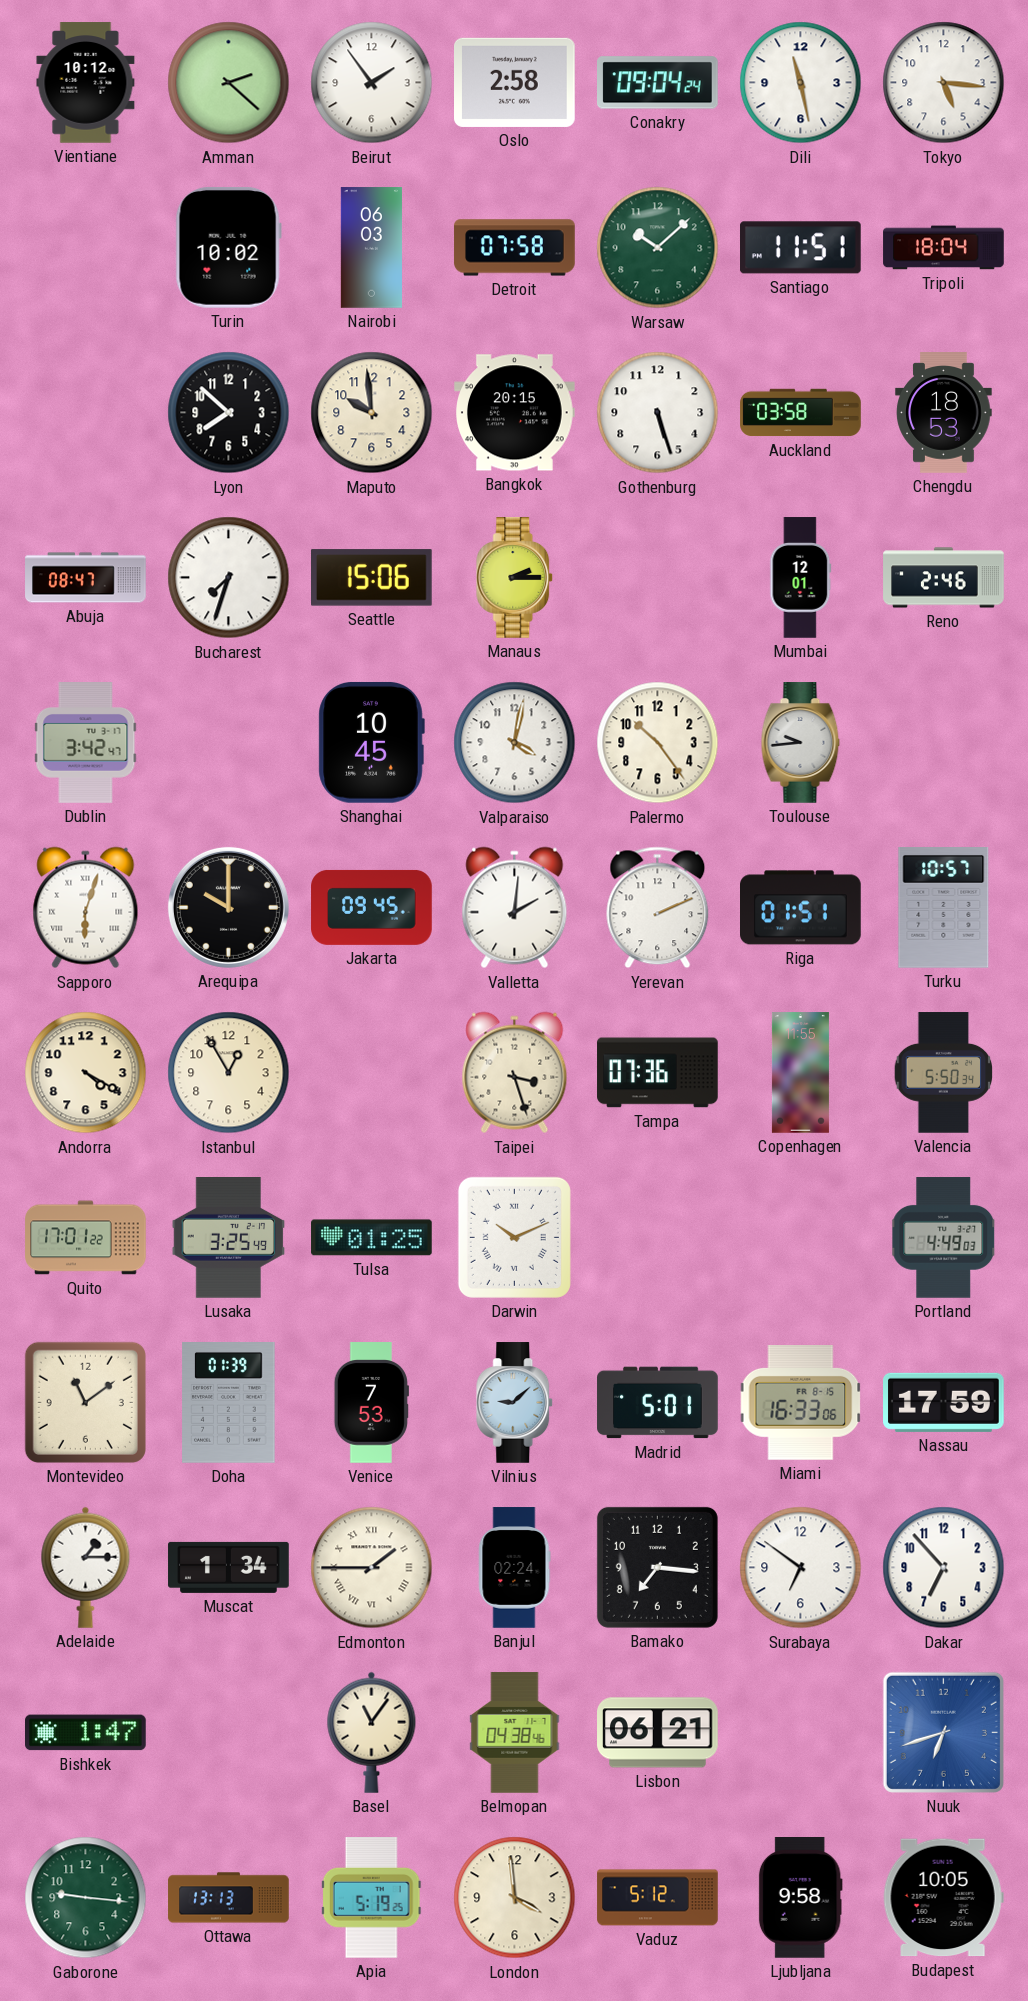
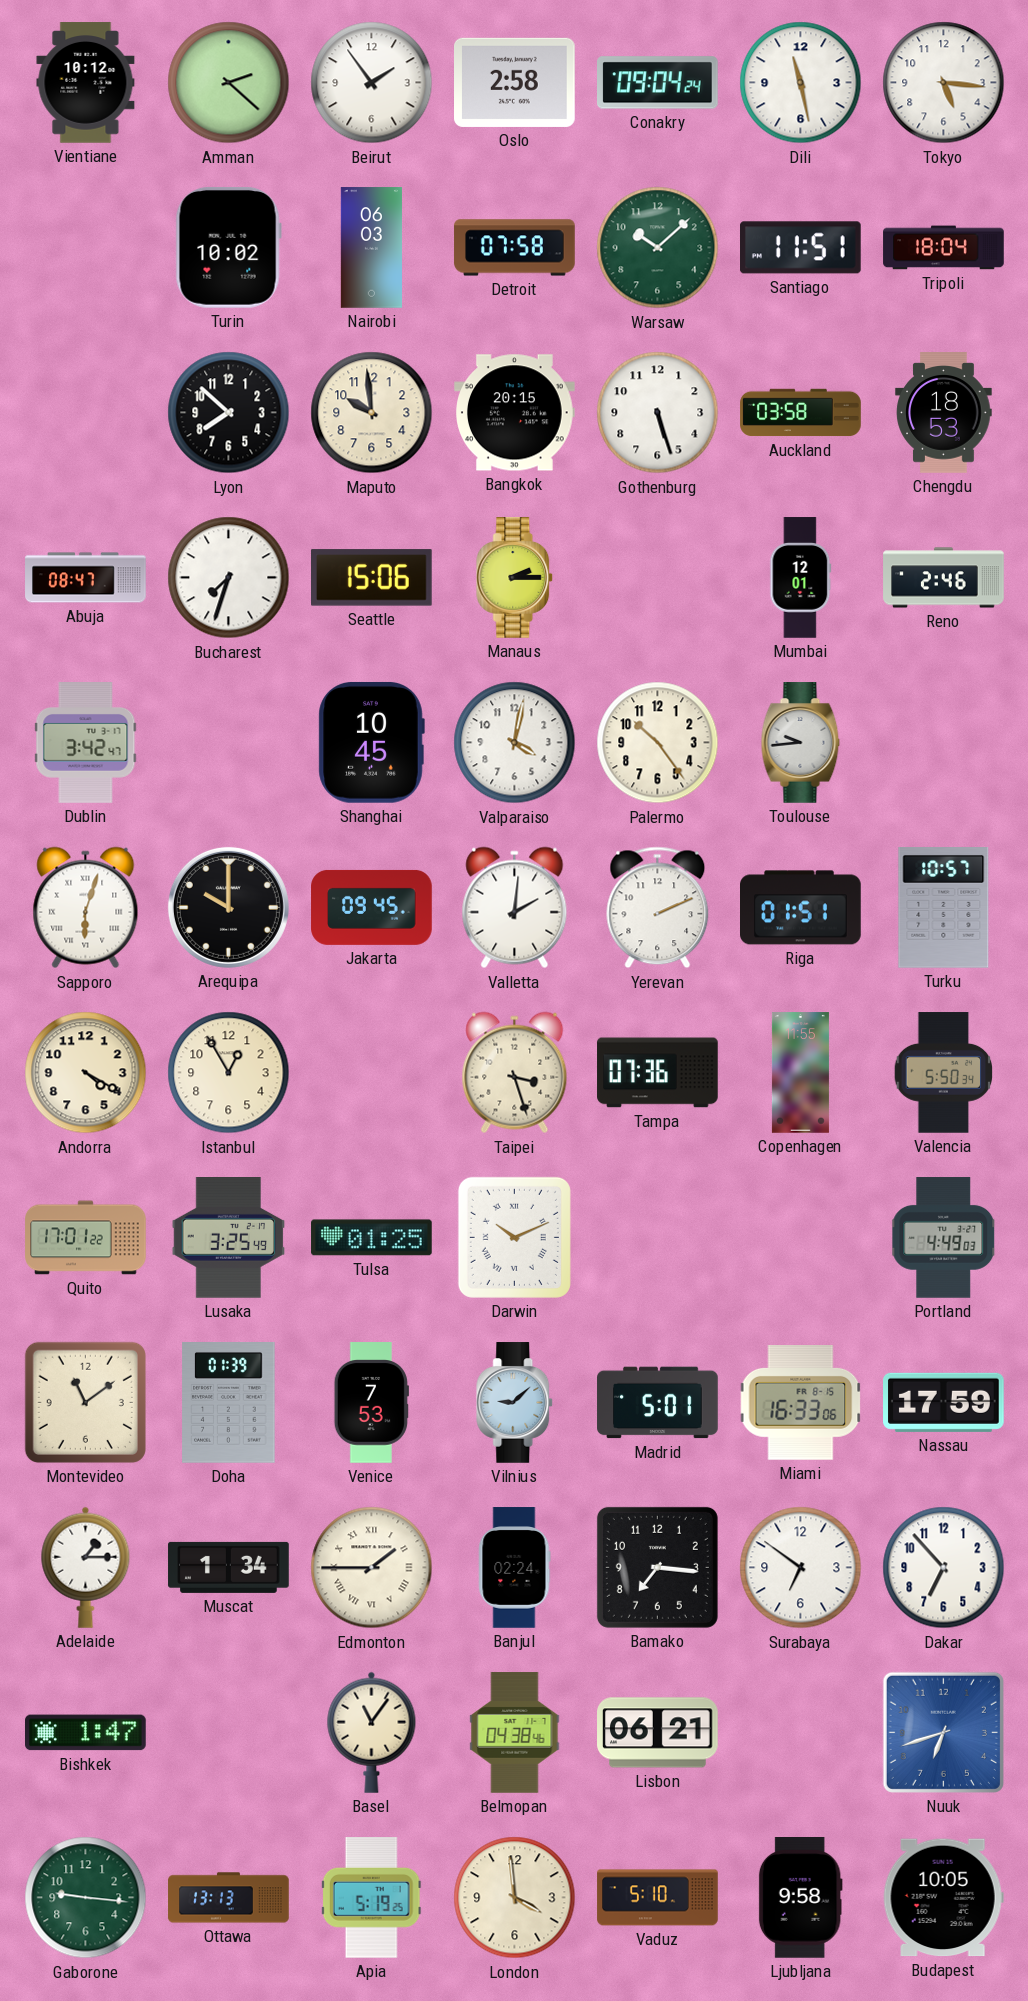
Vaduz: 5:12 -> 5:10
